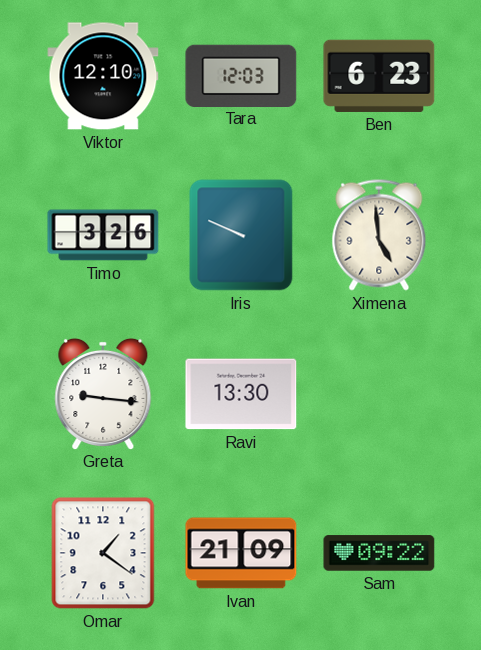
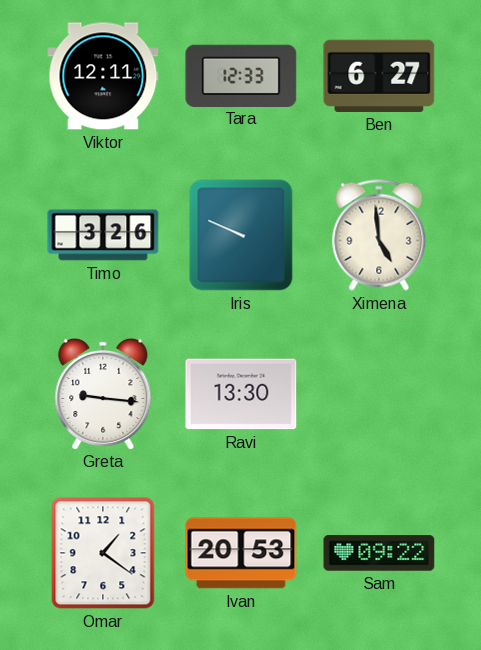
Viktor: 12:10 -> 12:11
Tara: 12:03 -> 12:33
Ben: 6:23 -> 6:27
Ivan: 21:09 -> 20:53
